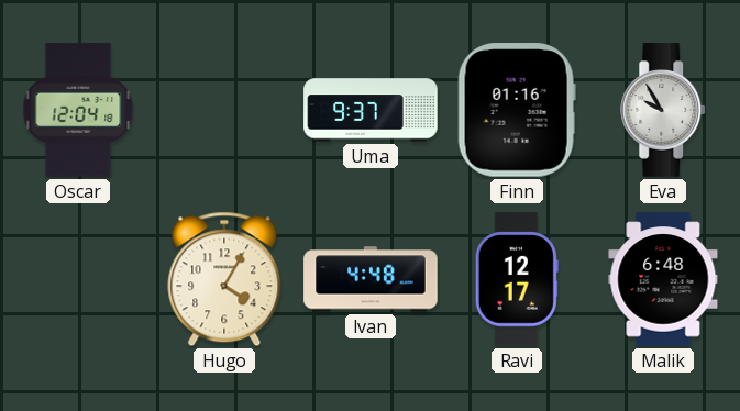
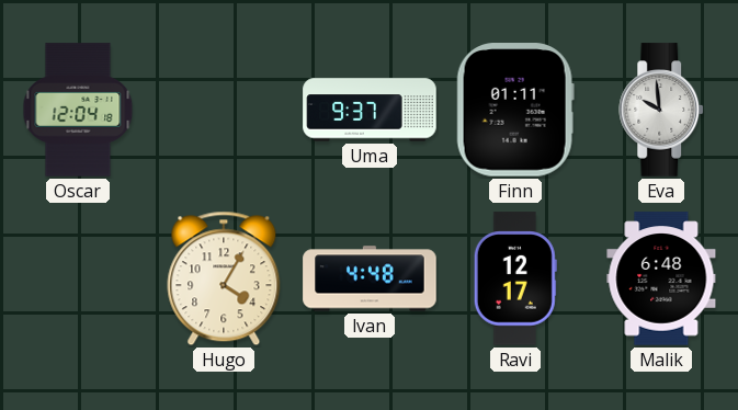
Finn: 01:16 -> 01:11
Eva: 9:55 -> 9:59
